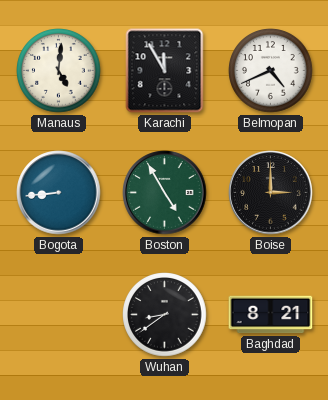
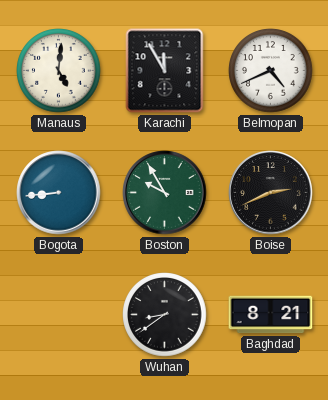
Boston: 4:55 -> 9:55
Boise: 3:00 -> 2:41
